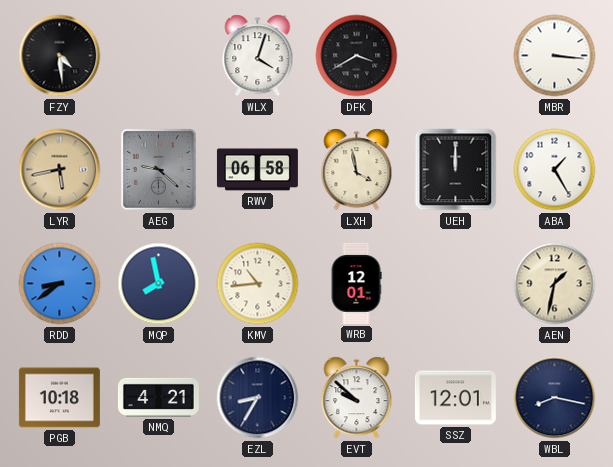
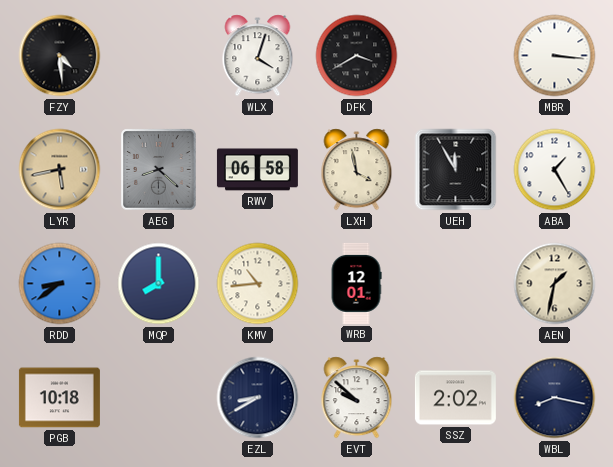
AEG: 9:22 -> 8:22
UEH: 12:00 -> 11:55
MQP: 7:58 -> 8:00
NMQ: 4:21 -> none
EZL: 8:35 -> 8:40
SSZ: 12:01 -> 2:02
